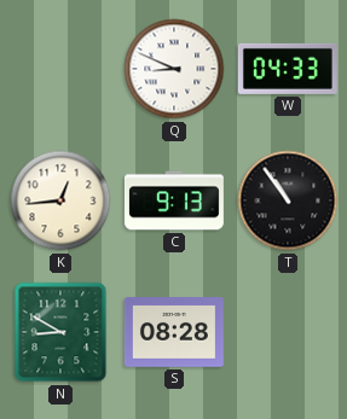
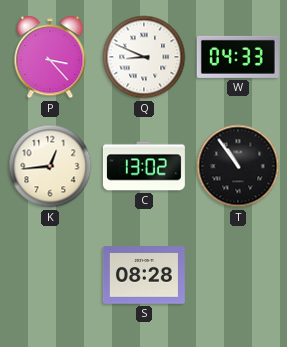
P: none -> 3:23
C: 9:13 -> 13:02
N: 8:50 -> none
